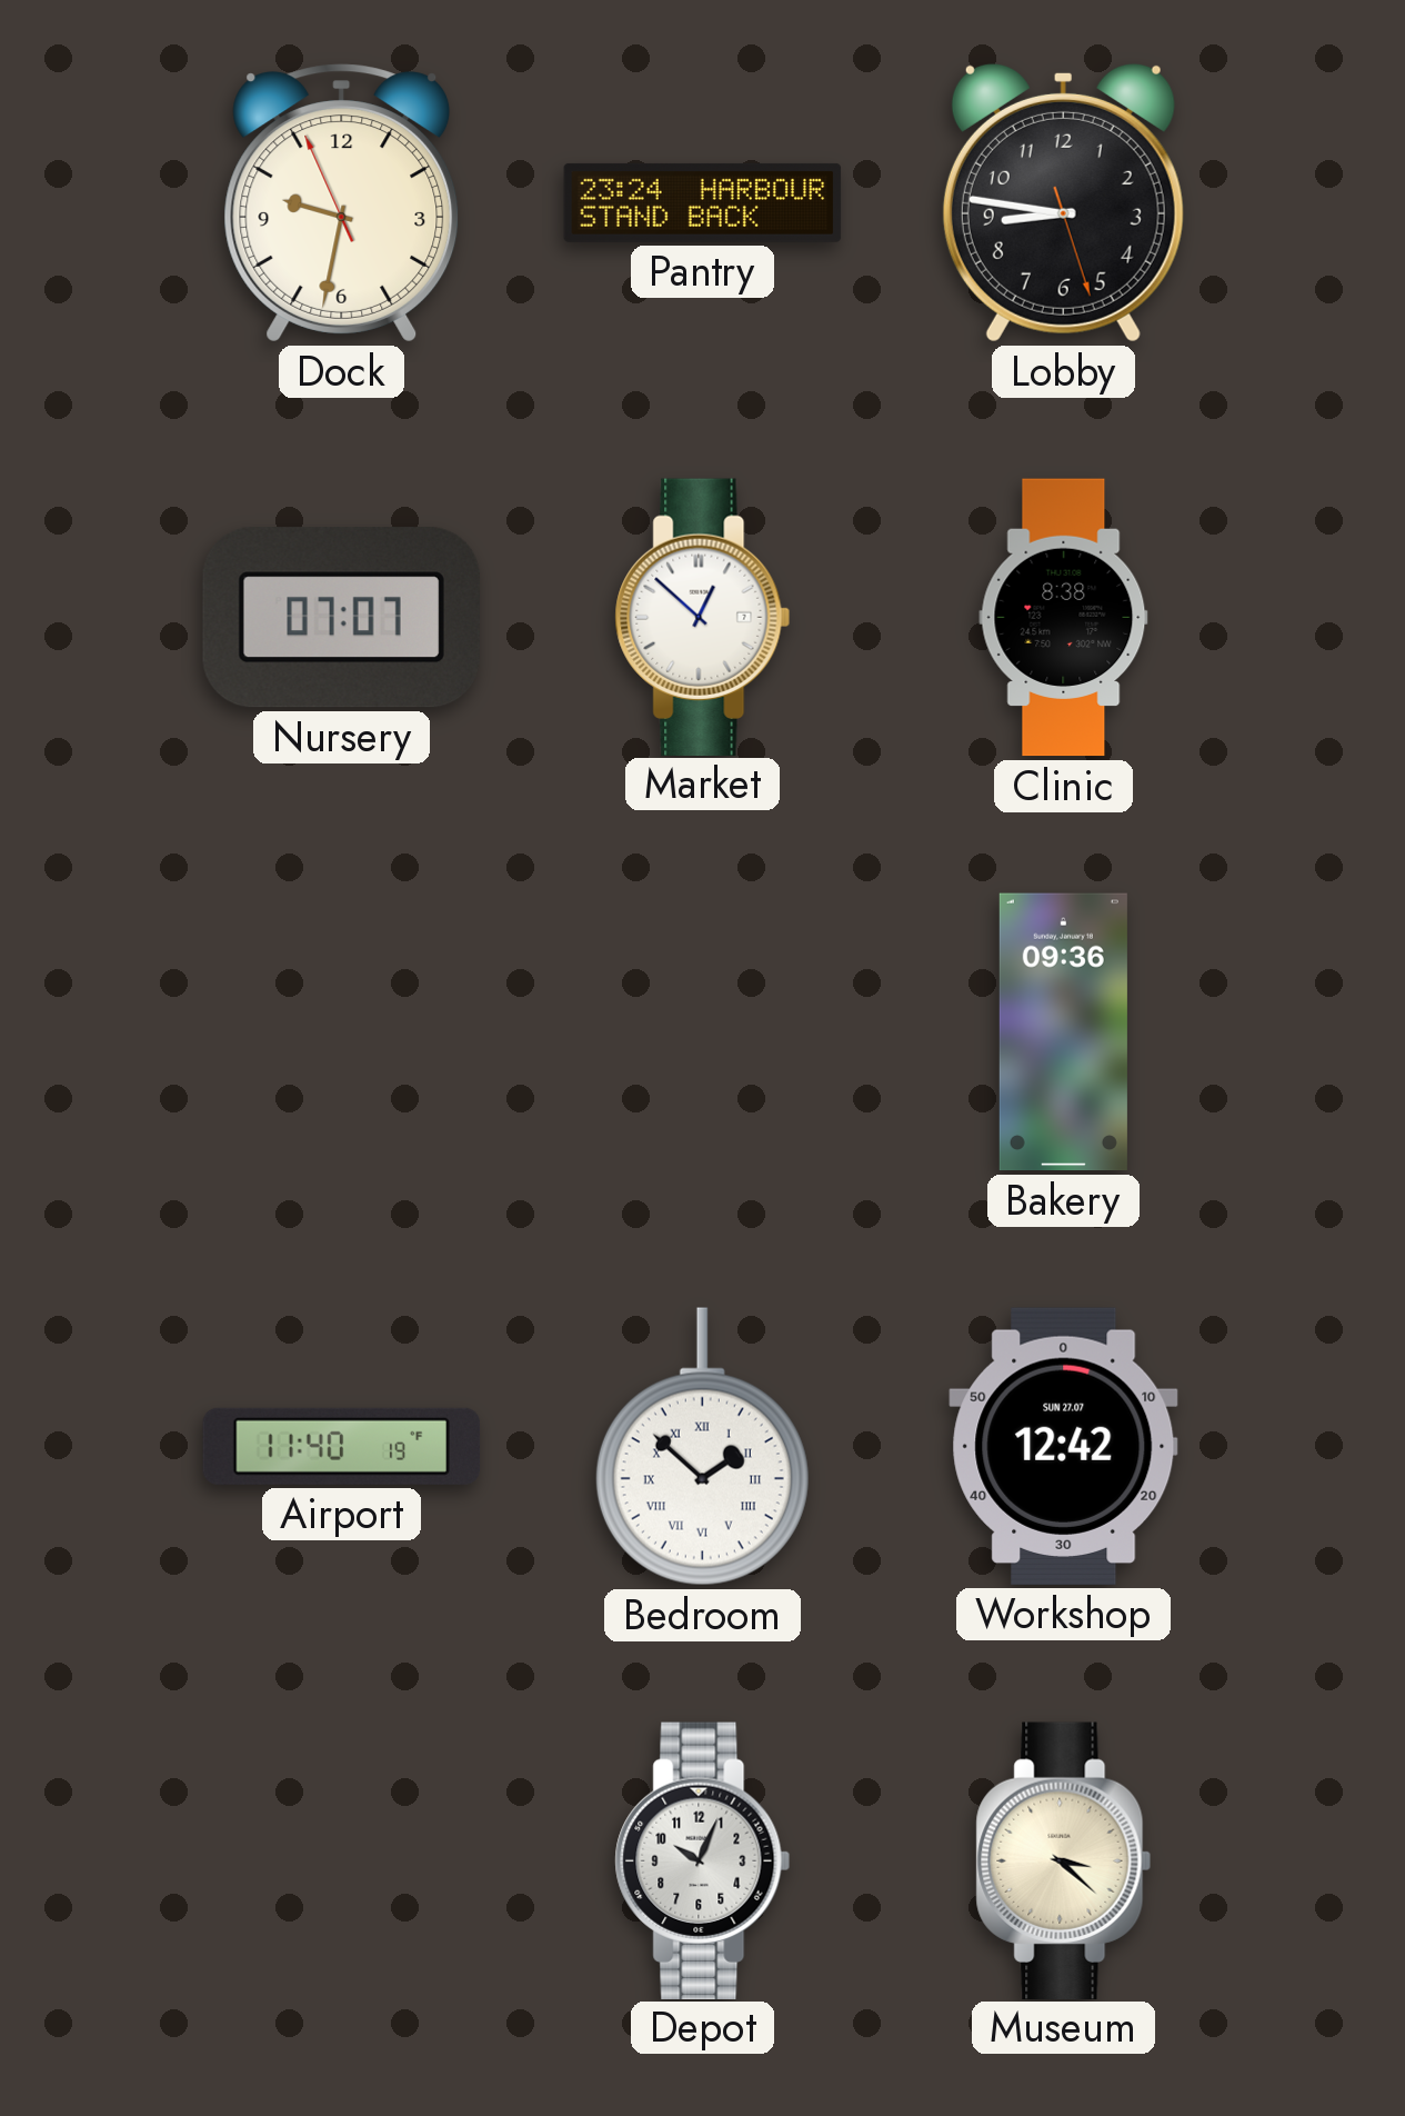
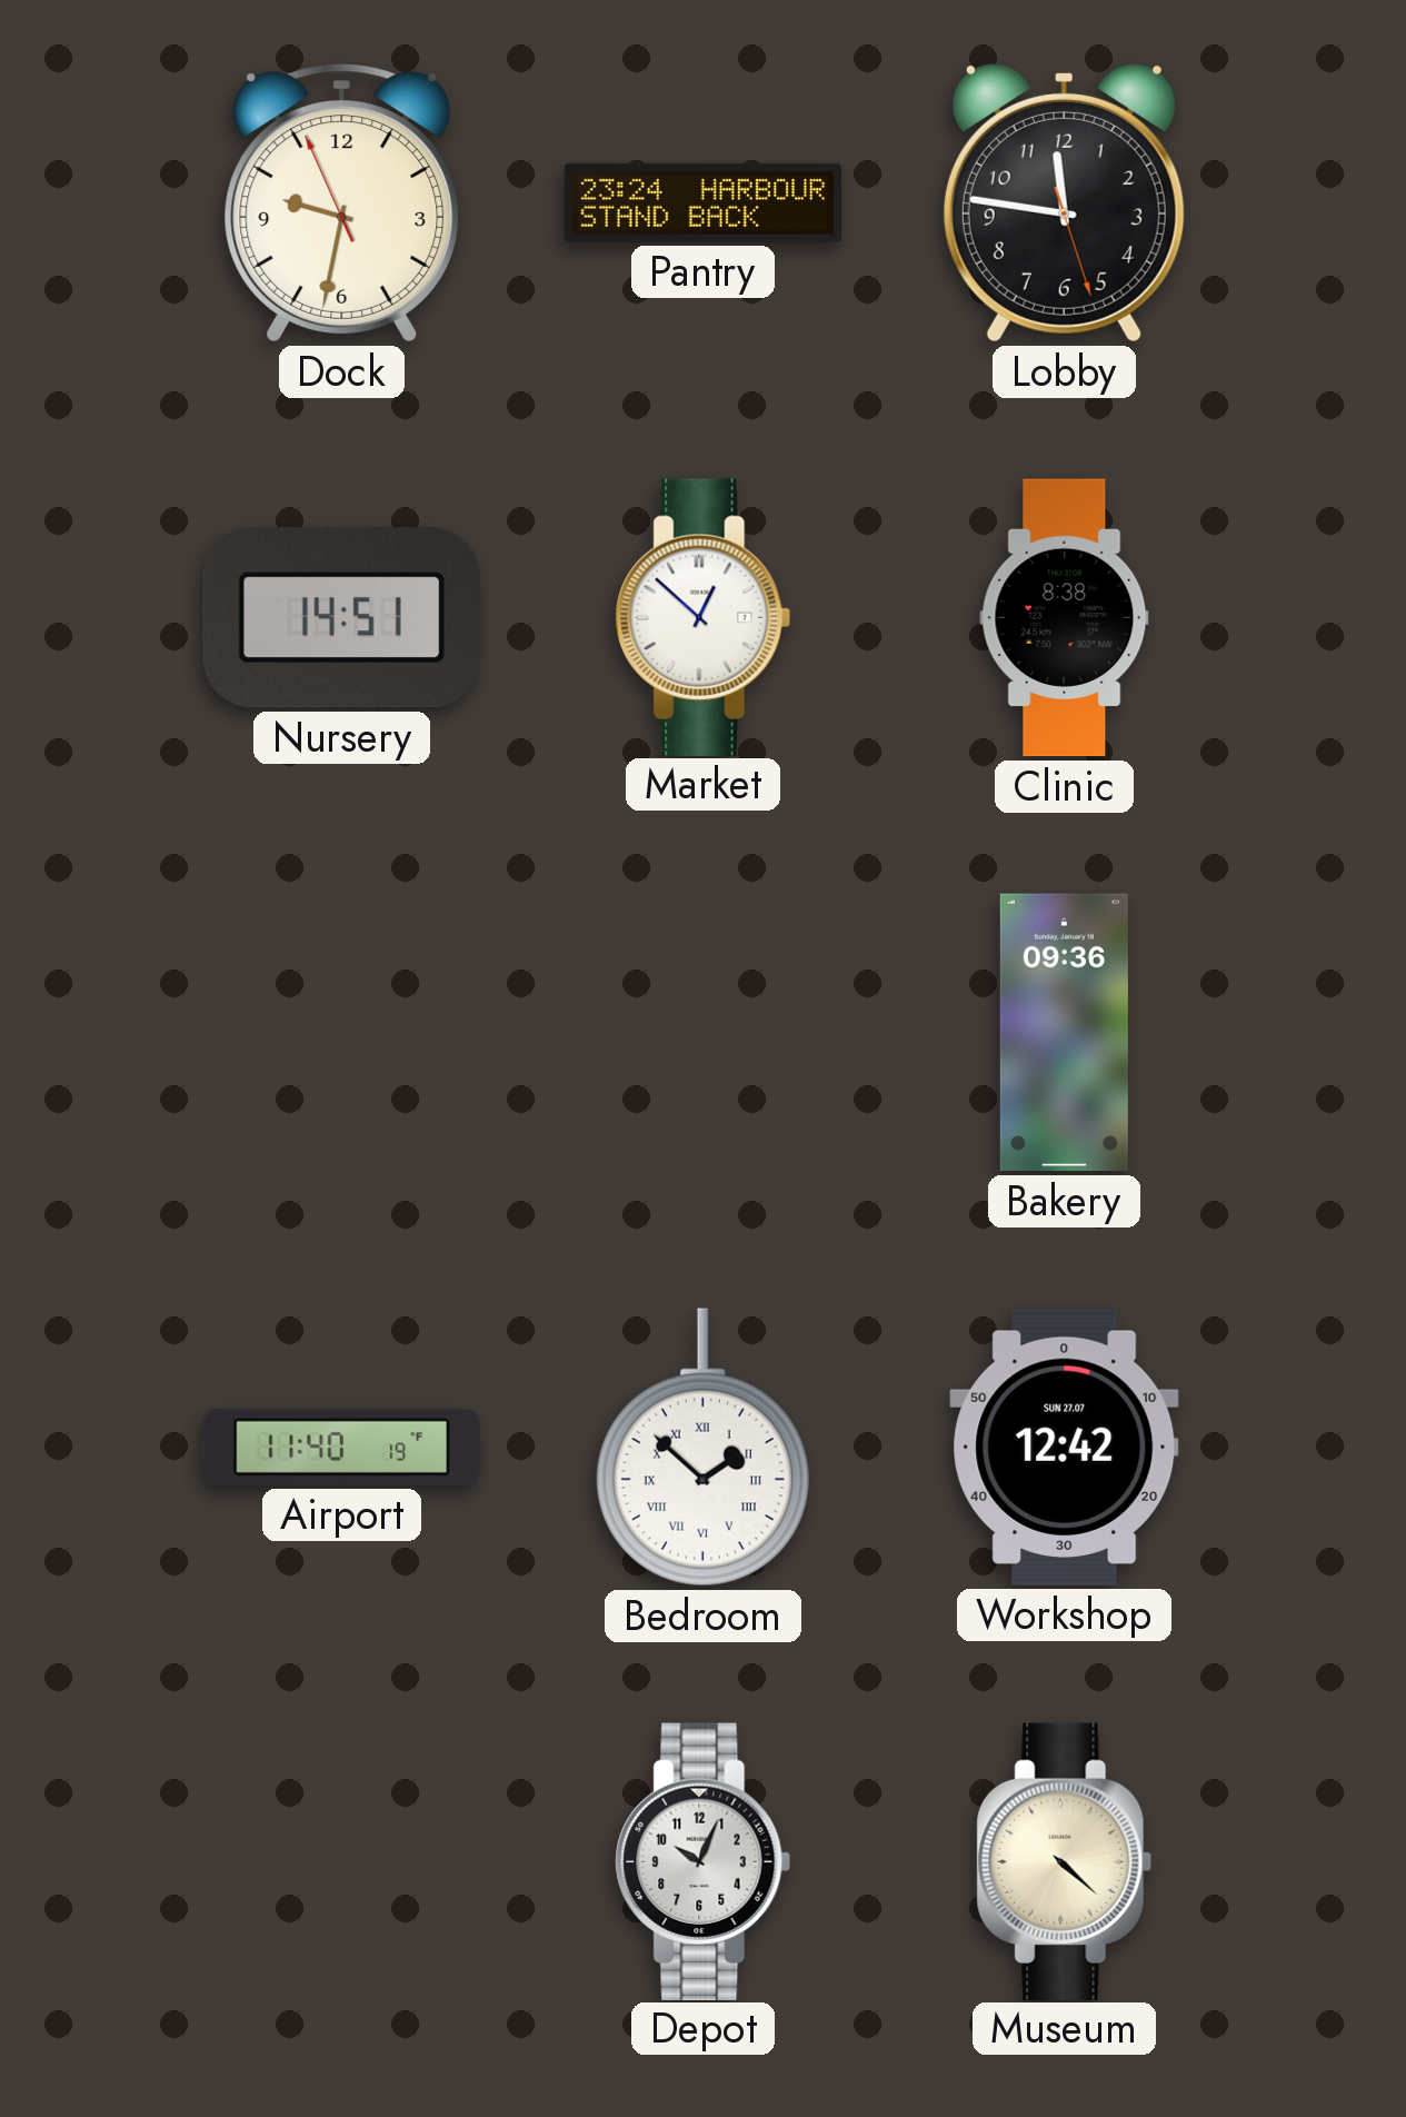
Lobby: 8:46 -> 11:46
Nursery: 07:07 -> 14:51
Museum: 3:22 -> 4:22
